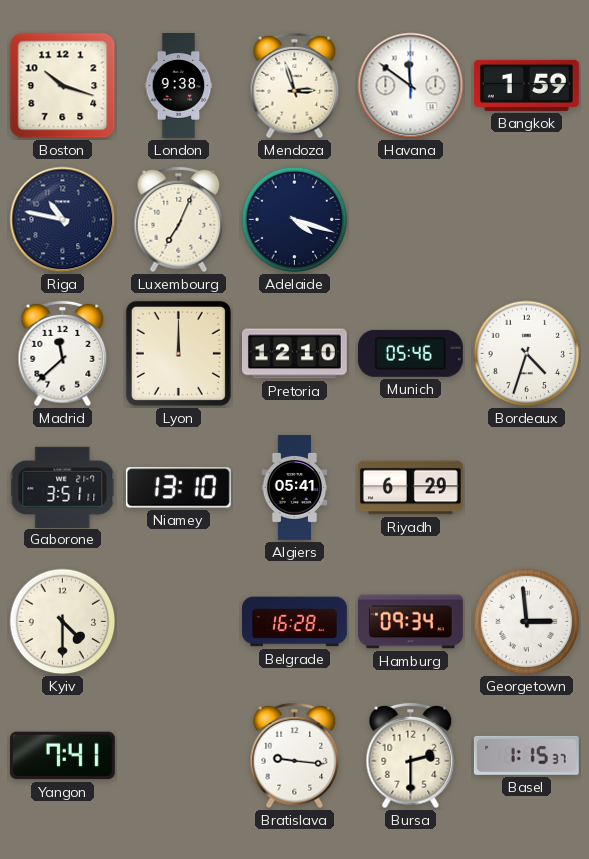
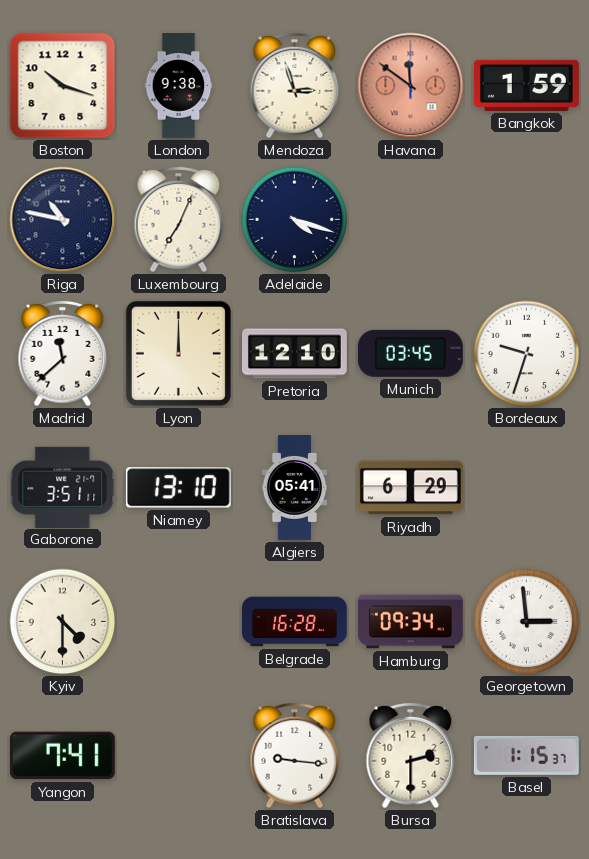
Havana dial: white -> salmon
Munich: 05:46 -> 03:45
Bordeaux: 4:33 -> 9:33
